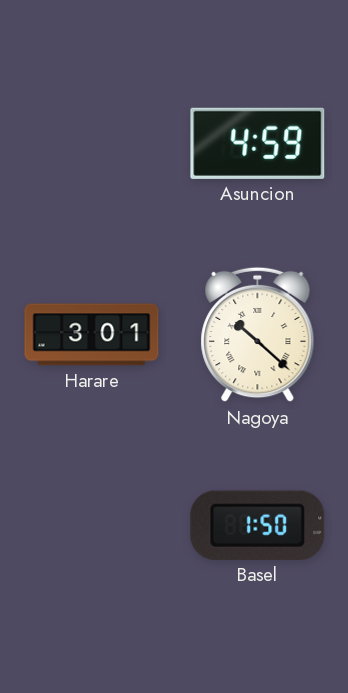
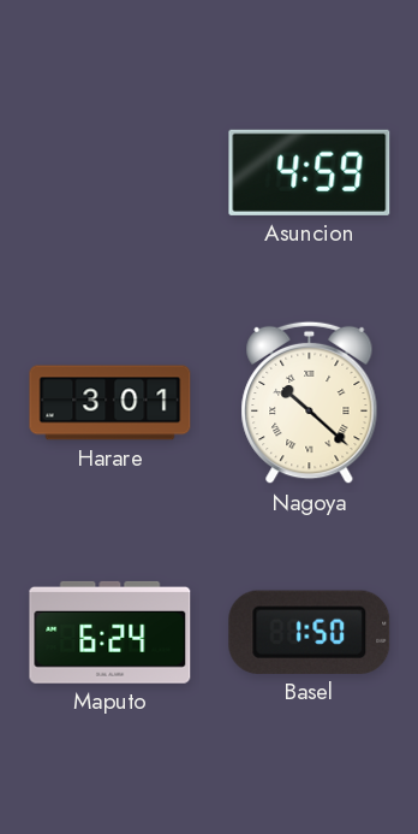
Maputo: none -> 6:24
